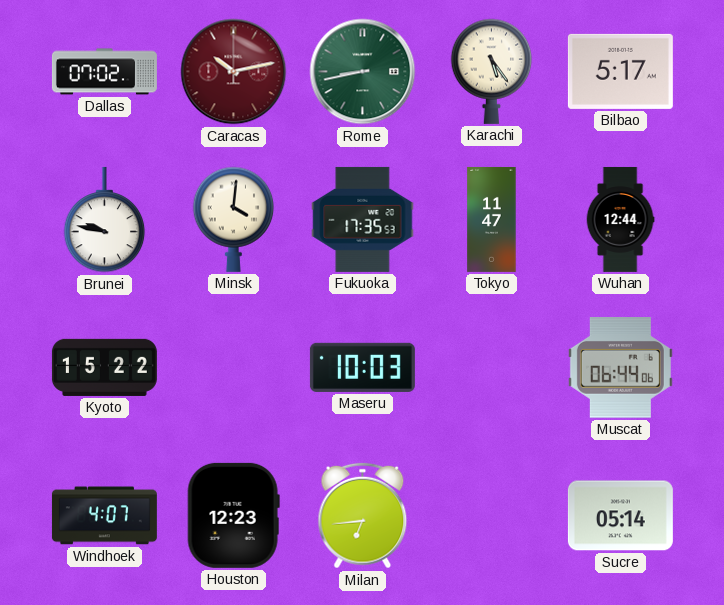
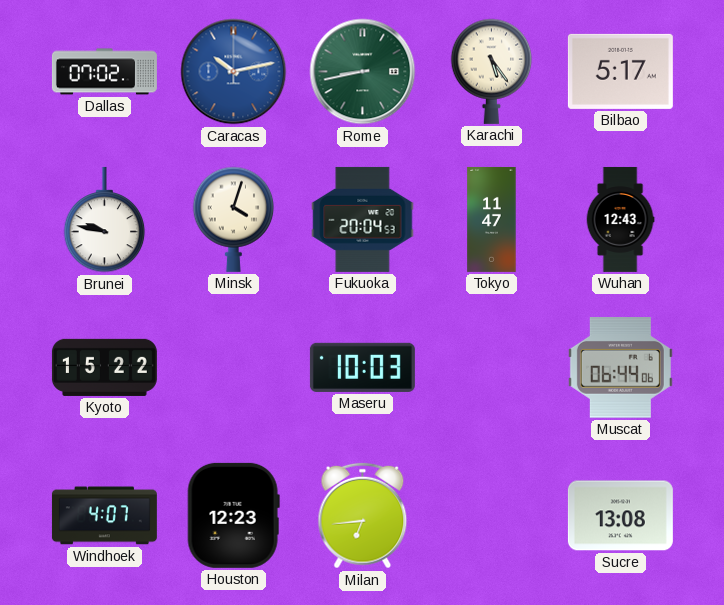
Caracas dial: burgundy -> blue
Minsk: 4:01 -> 4:03
Fukuoka: 17:35 -> 20:04
Wuhan: 12:44 -> 12:43
Sucre: 05:14 -> 13:08
